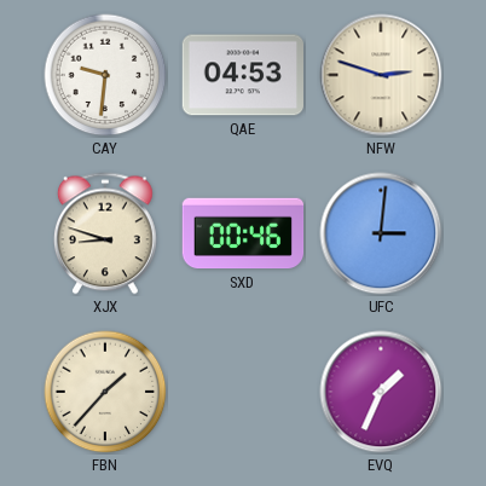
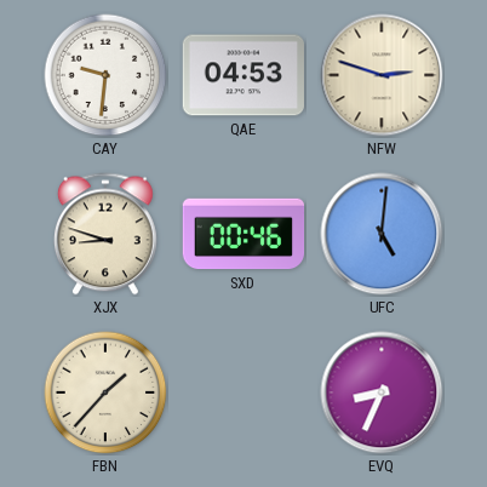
UFC: 3:01 -> 5:01
EVQ: 1:34 -> 8:34
